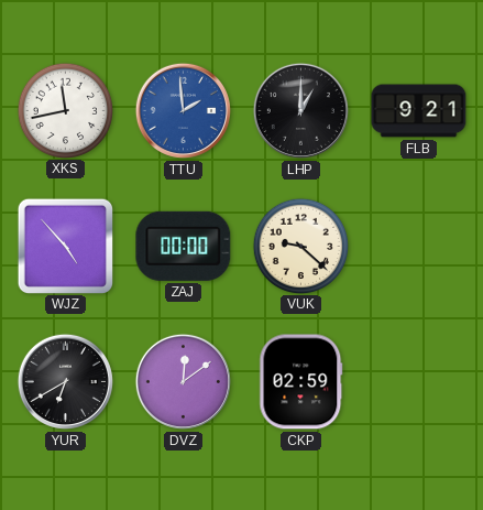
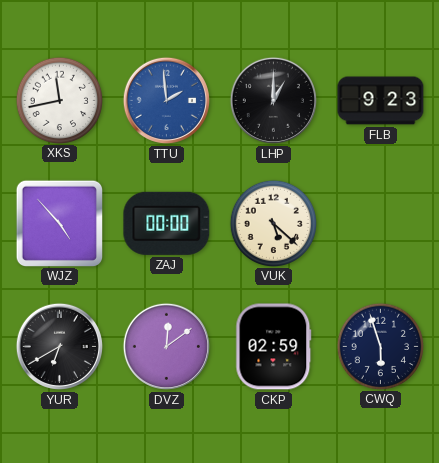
FLB: 9:21 -> 9:23
VUK: 9:22 -> 5:22
CWQ: none -> 5:57
